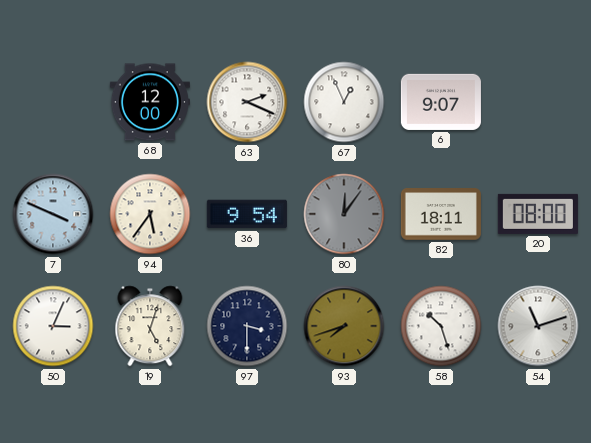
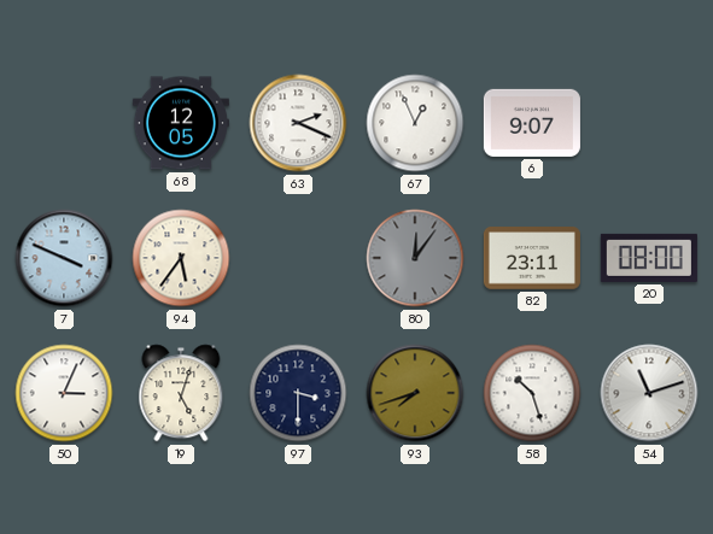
68: 12:00 -> 12:05
36: 9:54 -> none
82: 18:11 -> 23:11
